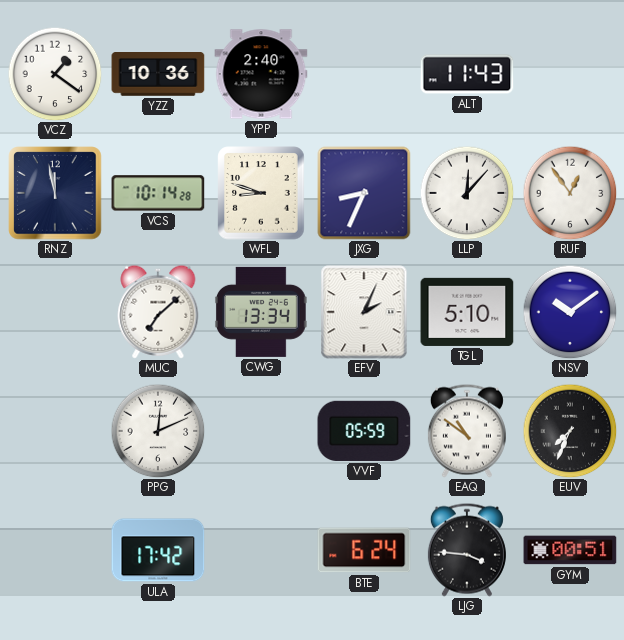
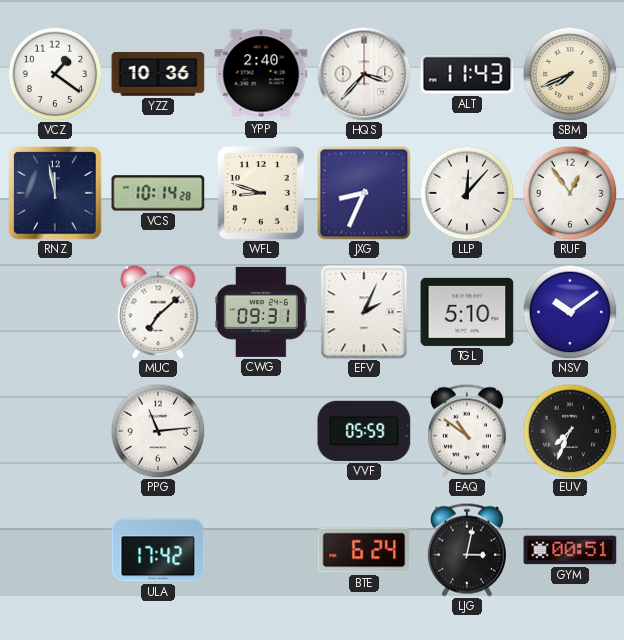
HQS: none -> 3:37
SBM: none -> 7:41
CWG: 13:34 -> 09:31
PPG: 12:11 -> 11:14
LJG: 3:46 -> 3:02
